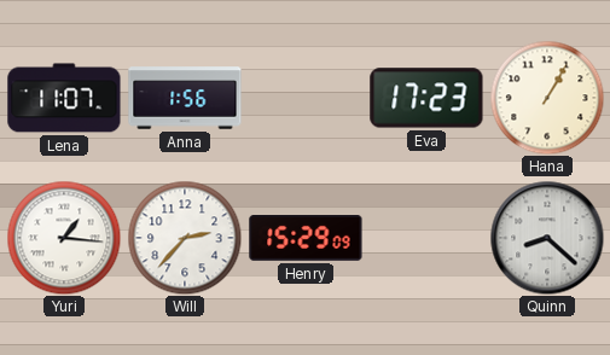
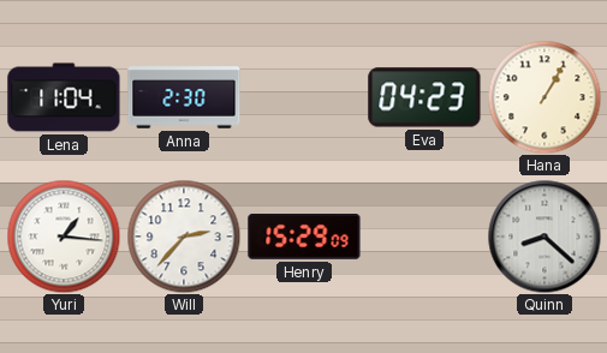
Lena: 11:07 -> 11:04
Anna: 1:56 -> 2:30
Eva: 17:23 -> 04:23
